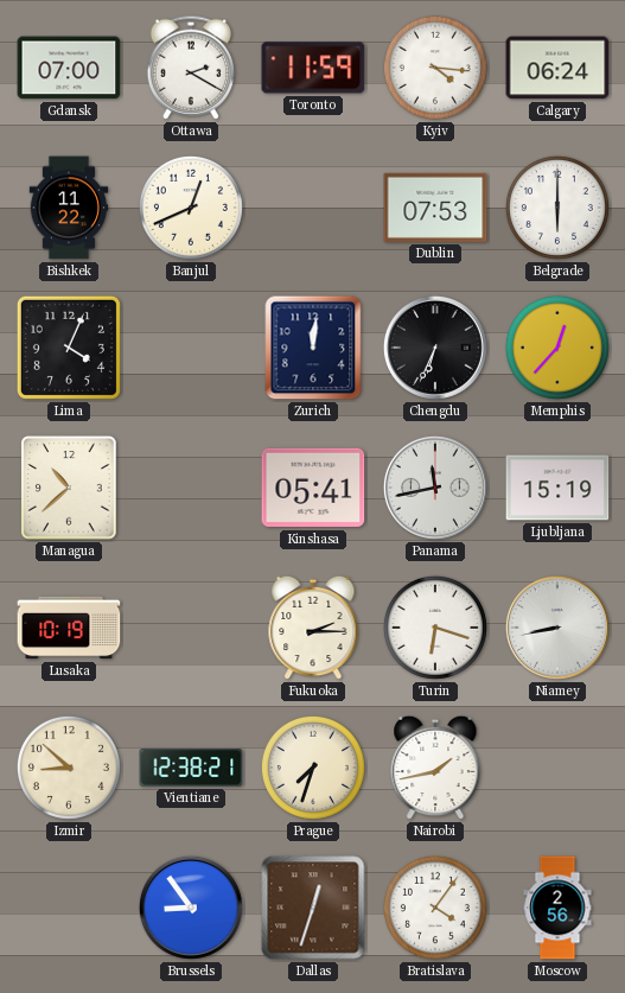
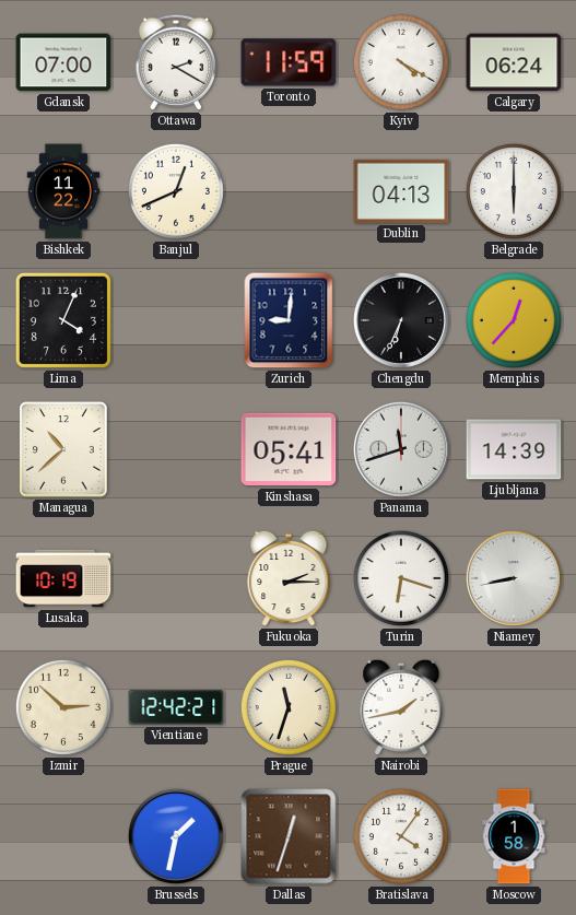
Kyiv: 4:16 -> 4:20
Dublin: 07:53 -> 04:13
Zurich: 12:01 -> 9:01
Panama: 11:43 -> 11:42
Ljubljana: 15:19 -> 14:39
Izmir: 8:52 -> 2:52
Vientiane: 12:38 -> 12:42
Prague: 7:33 -> 11:33
Brussels: 8:54 -> 1:32
Moscow: 2:56 -> 1:58
